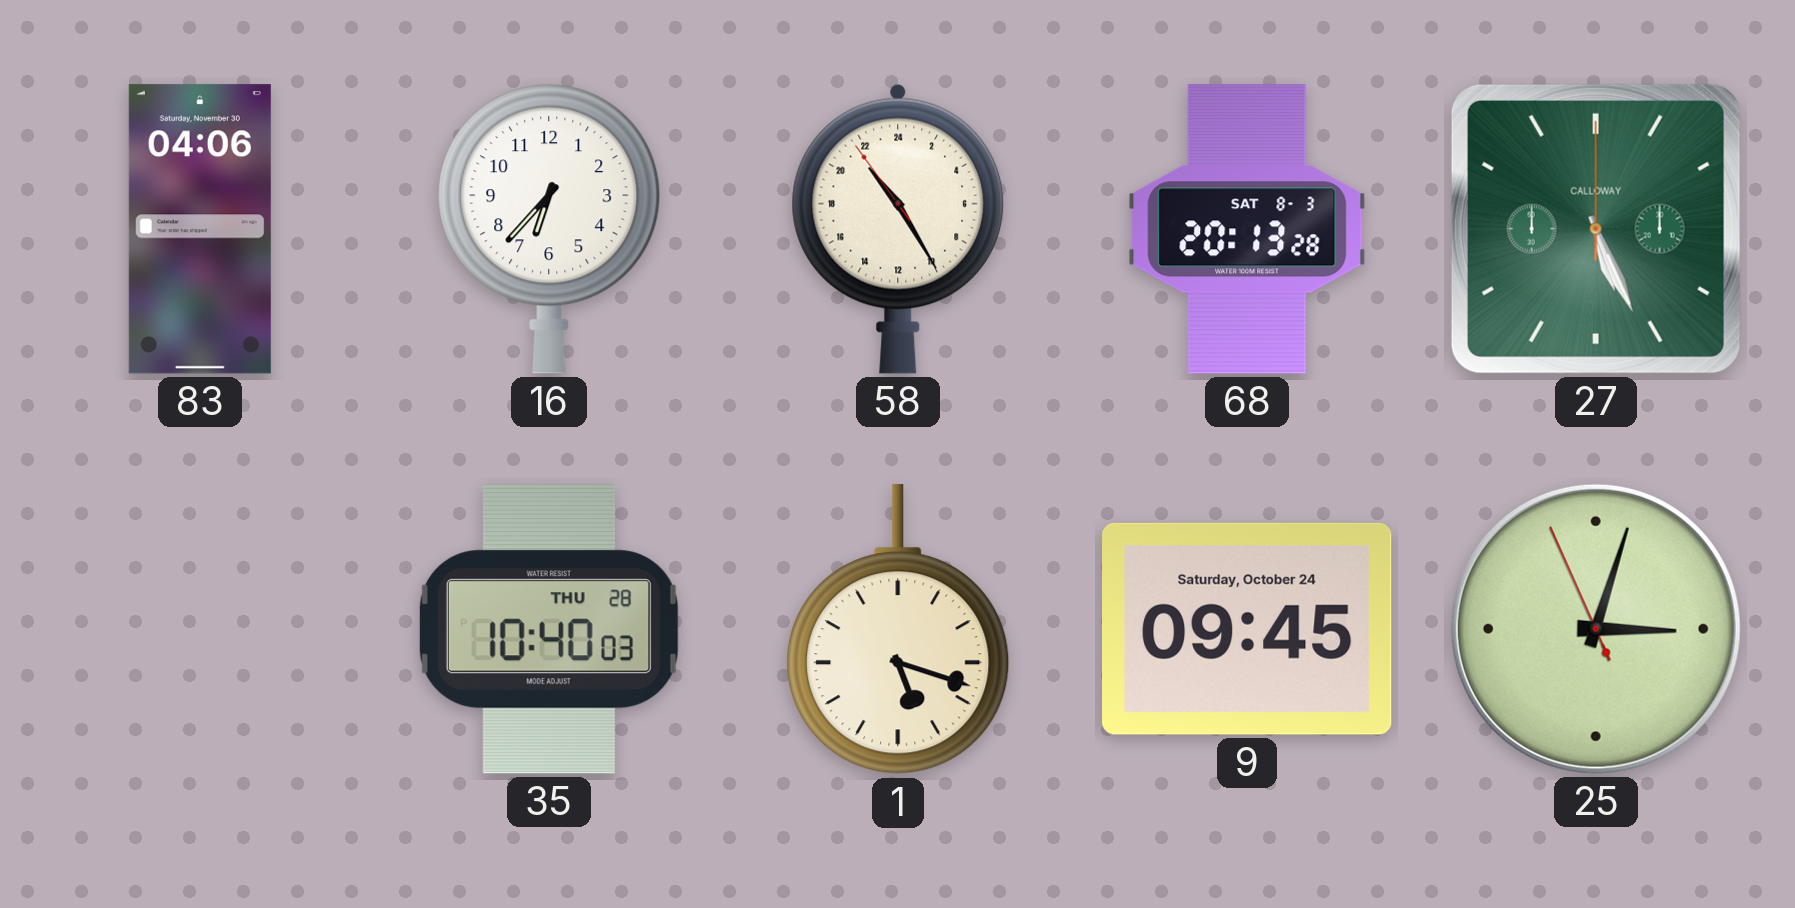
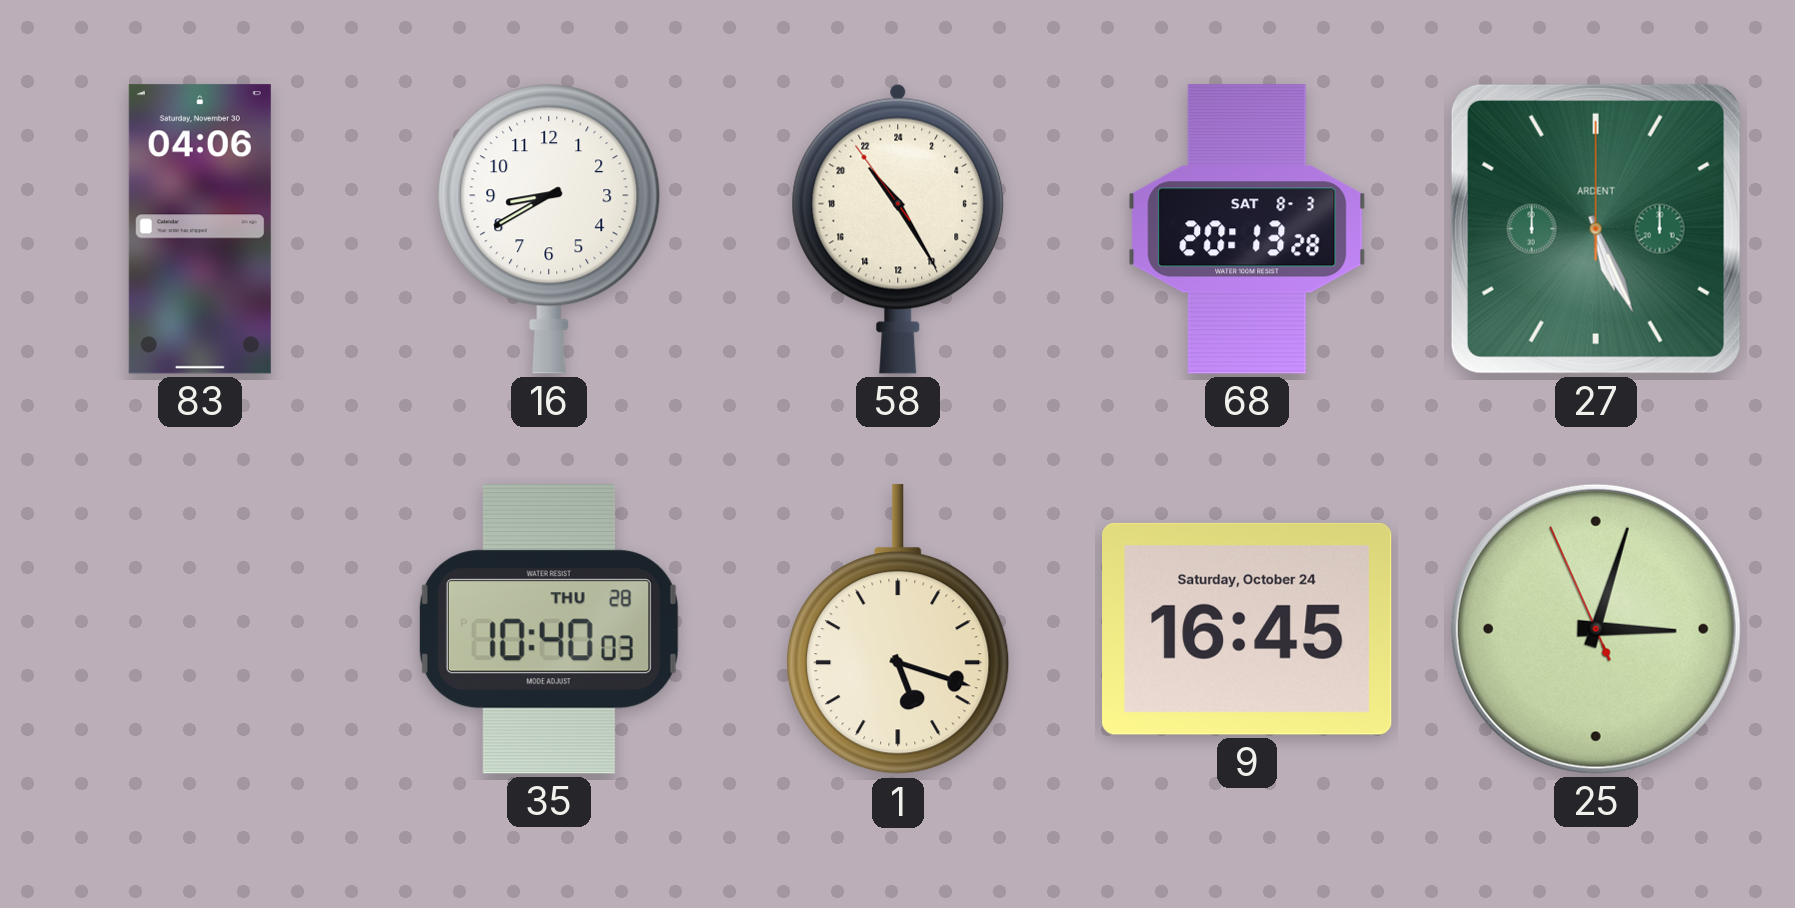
16: 6:37 -> 8:40
27 brand: CALLOWAY -> ARDENT
9: 09:45 -> 16:45
